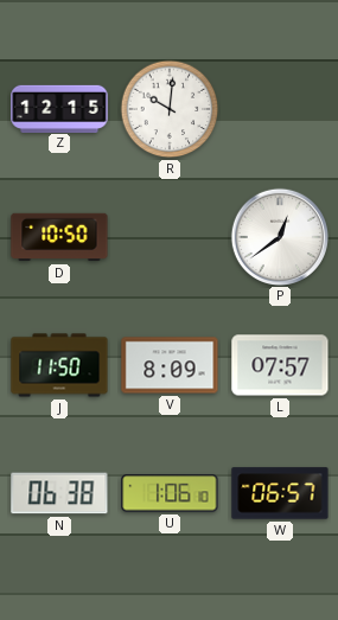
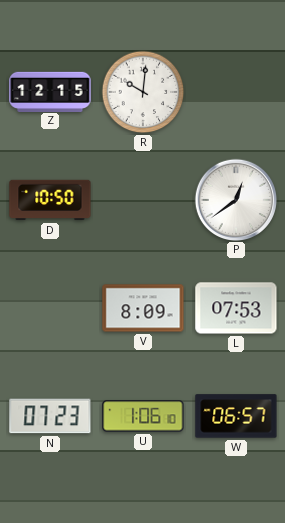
J: 11:50 -> none
L: 07:57 -> 07:53
N: 06:38 -> 07:23
